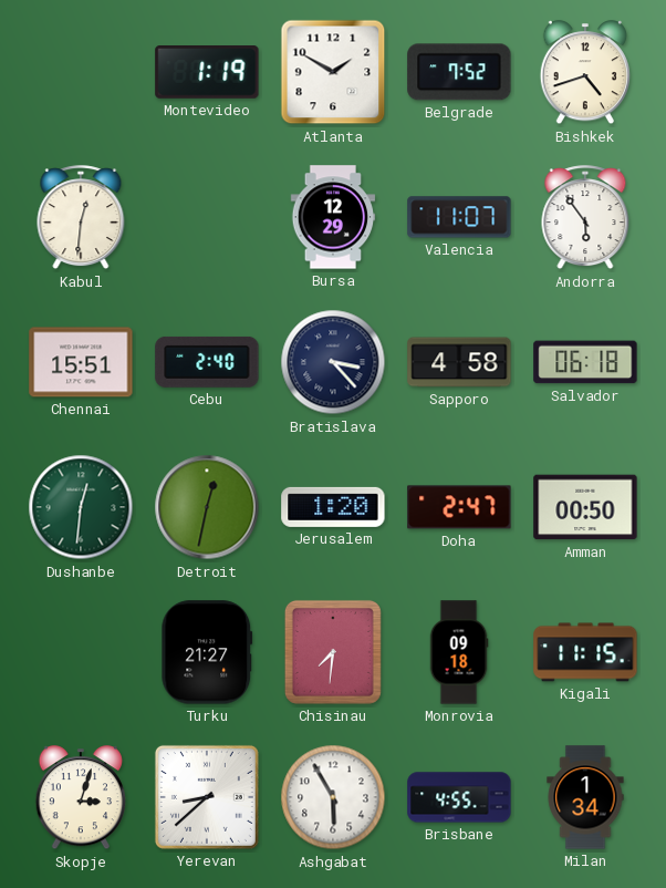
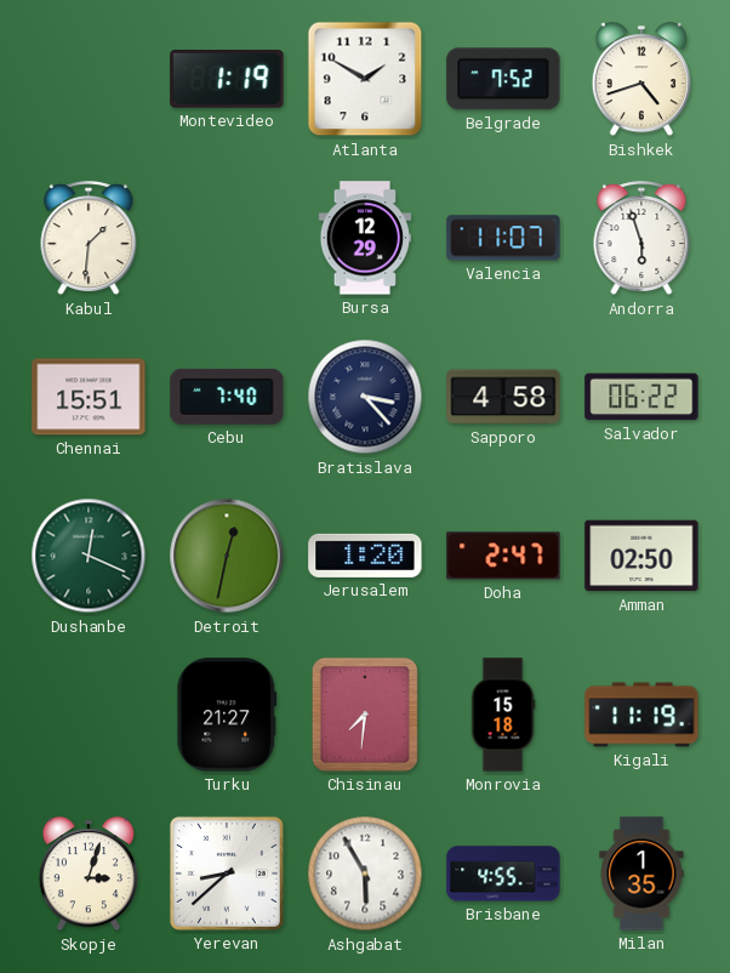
Kabul: 12:31 -> 1:31
Andorra: 5:54 -> 5:57
Cebu: 2:40 -> 7:40
Salvador: 06:18 -> 06:22
Dushanbe: 12:31 -> 12:19
Amman: 00:50 -> 02:50
Monrovia: 09:18 -> 15:18
Kigali: 11:15 -> 11:19
Milan: 1:34 -> 1:35
